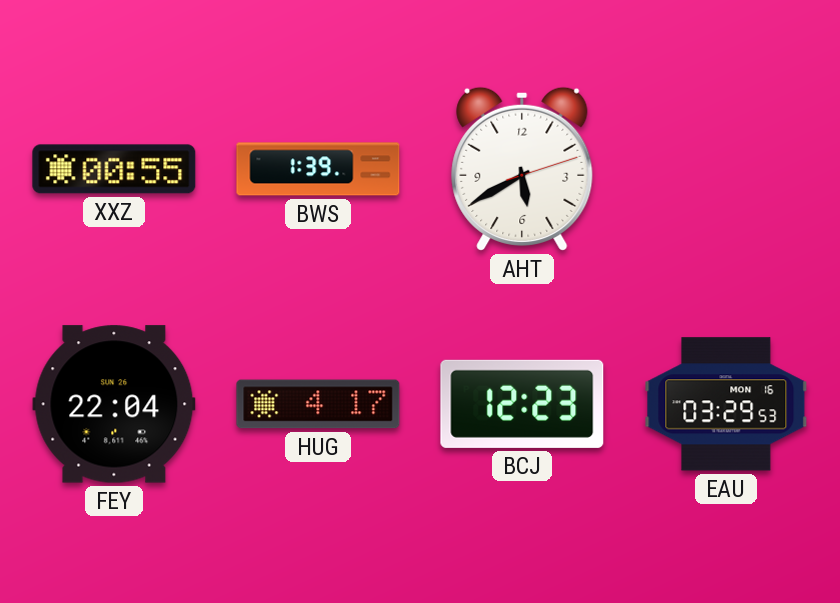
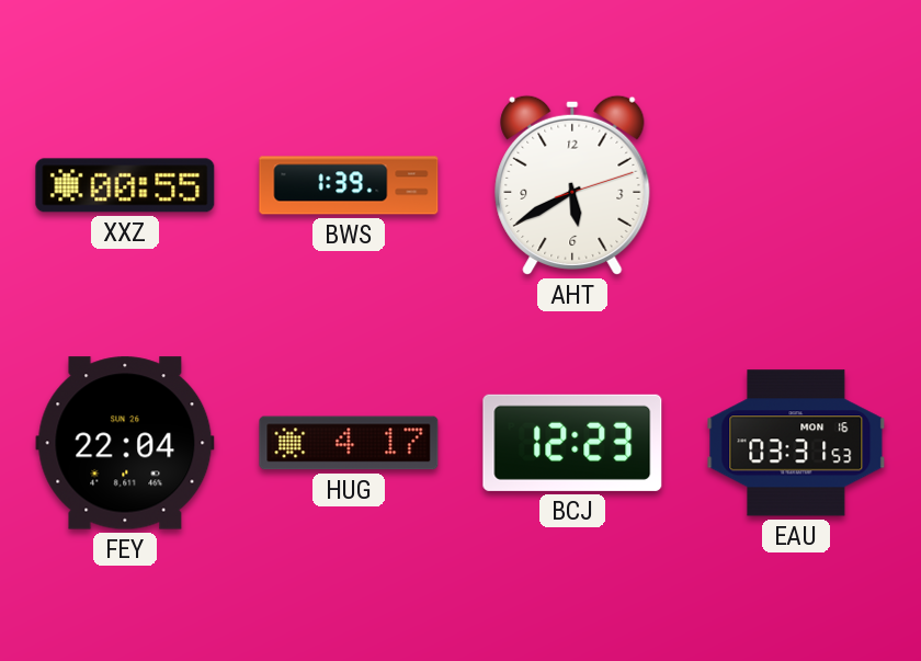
EAU: 03:29 -> 03:31
